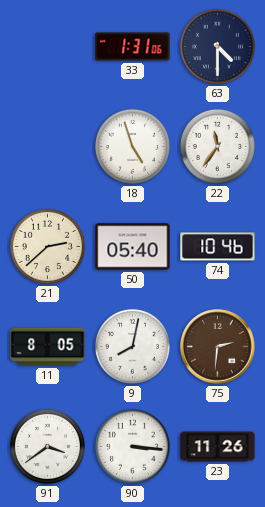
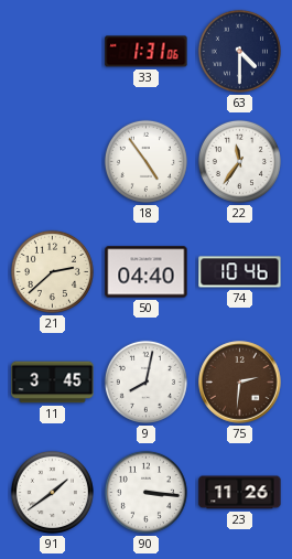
18: 4:57 -> 4:54
50: 05:40 -> 04:40
11: 8:05 -> 3:45
91: 3:39 -> 1:39
